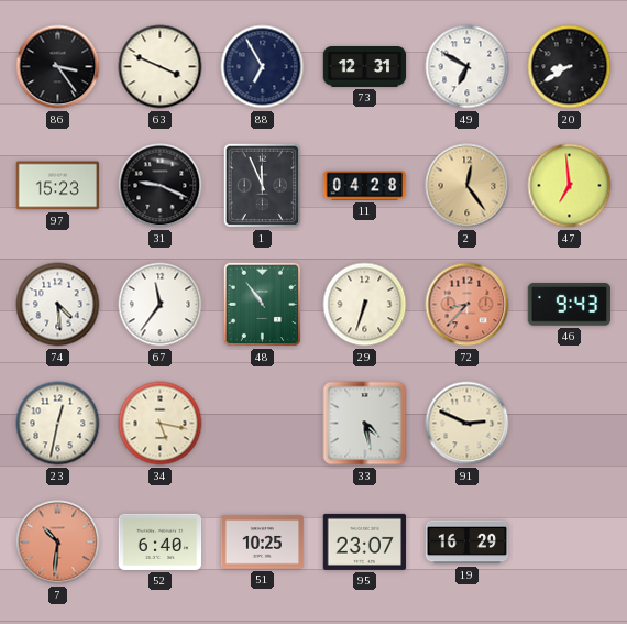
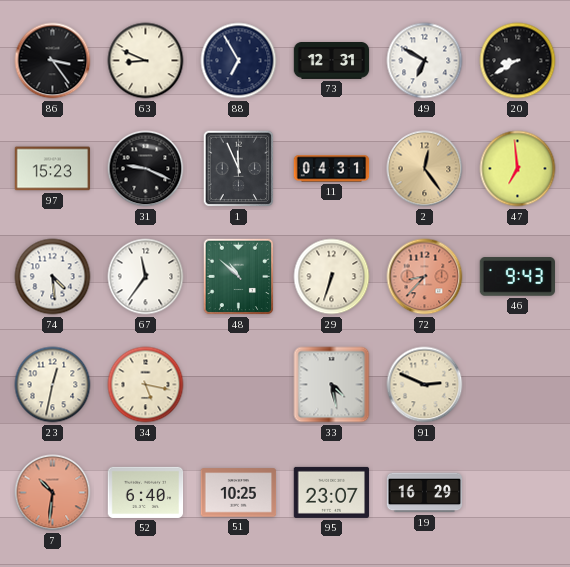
63: 3:49 -> 8:49
11: 04:28 -> 04:31
48: 10:54 -> 10:52
